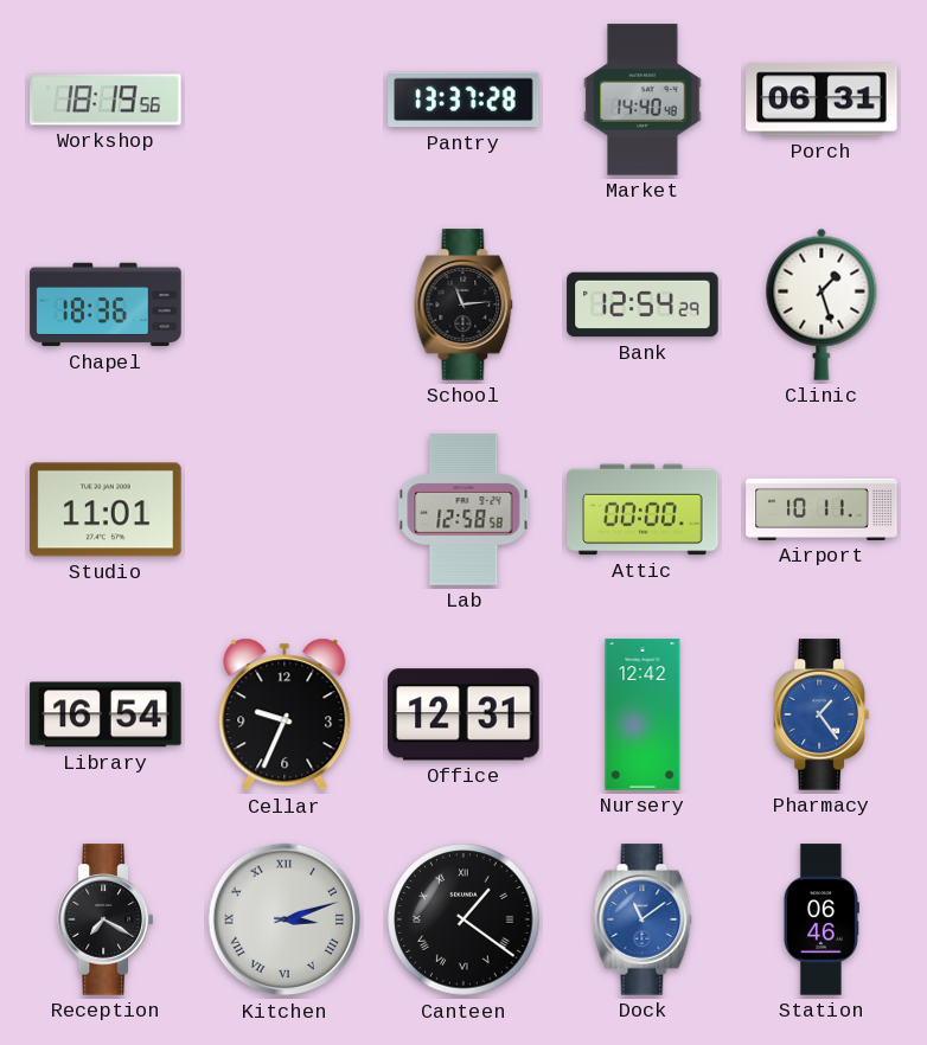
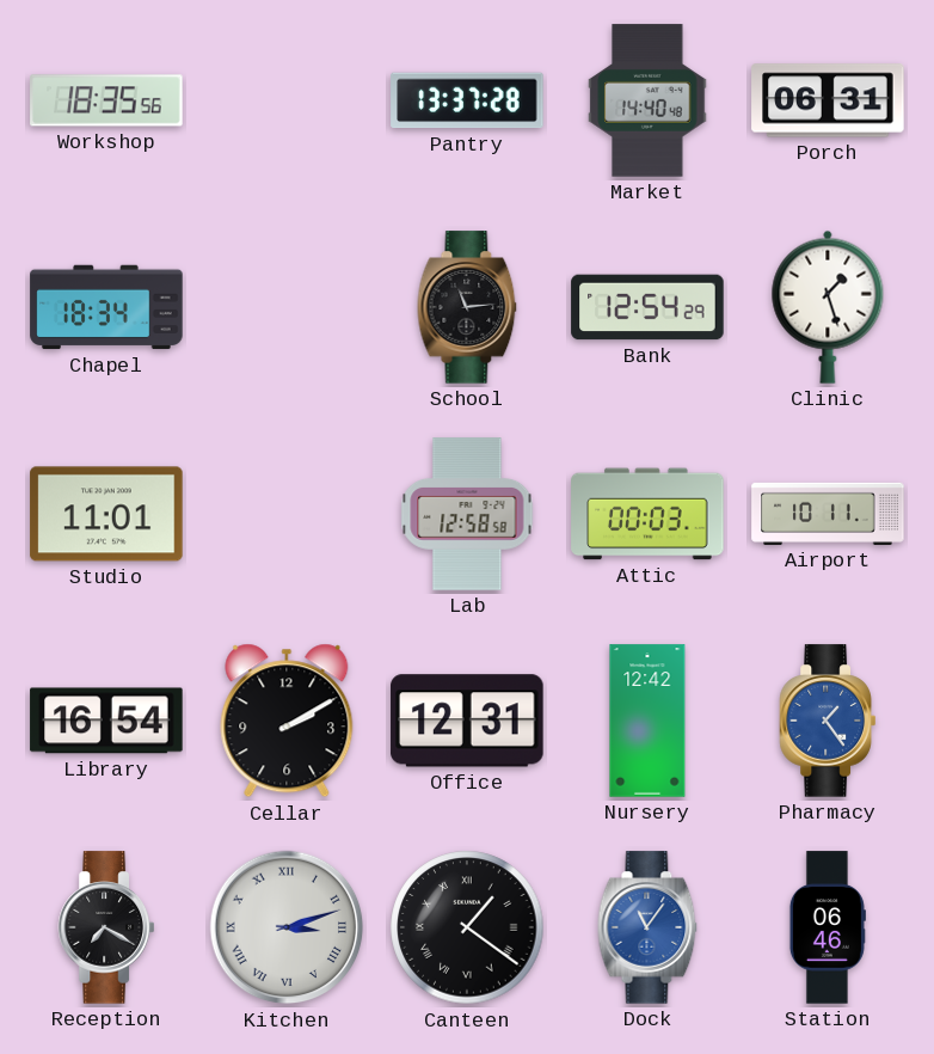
Workshop: 18:19 -> 18:35
Chapel: 18:36 -> 18:34
Attic: 00:00 -> 00:03
Cellar: 9:34 -> 2:10
Dock: 11:09 -> 11:06
